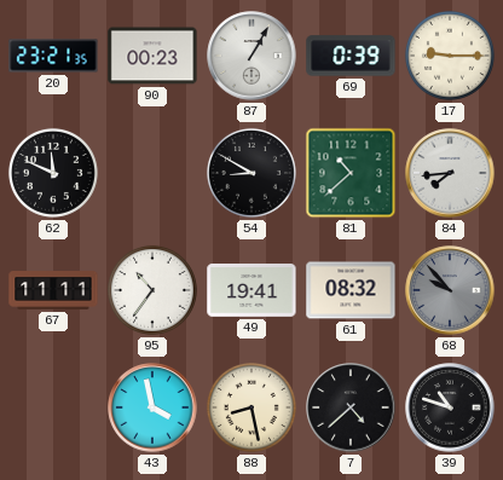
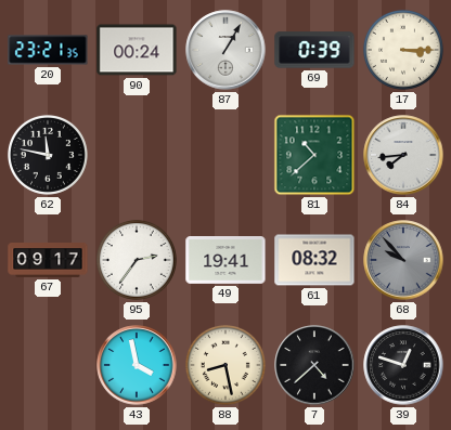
90: 00:23 -> 00:24
17: 9:15 -> 3:15
62: 11:49 -> 11:47
54: 8:50 -> none
67: 11:11 -> 09:17
95: 10:36 -> 2:36
39: 10:48 -> 12:48
